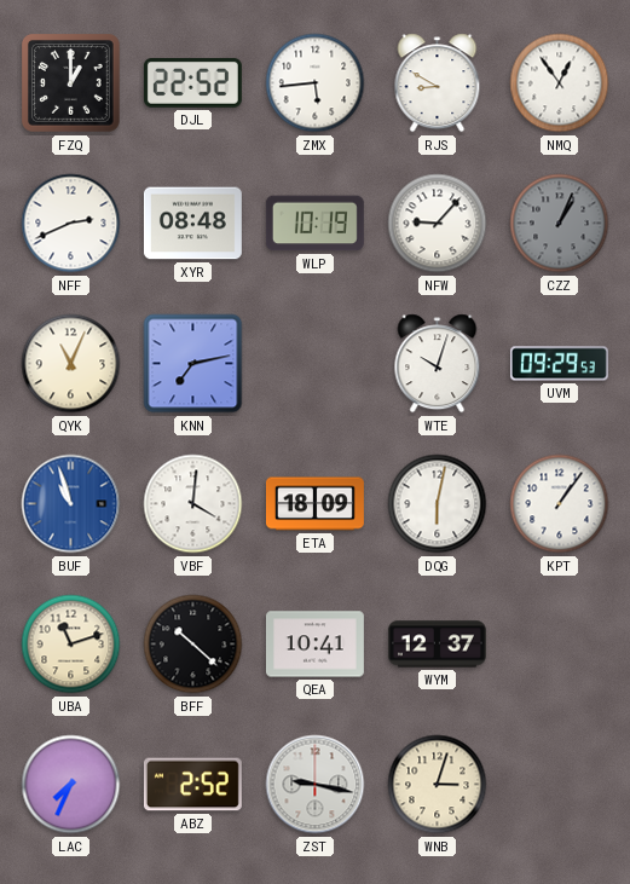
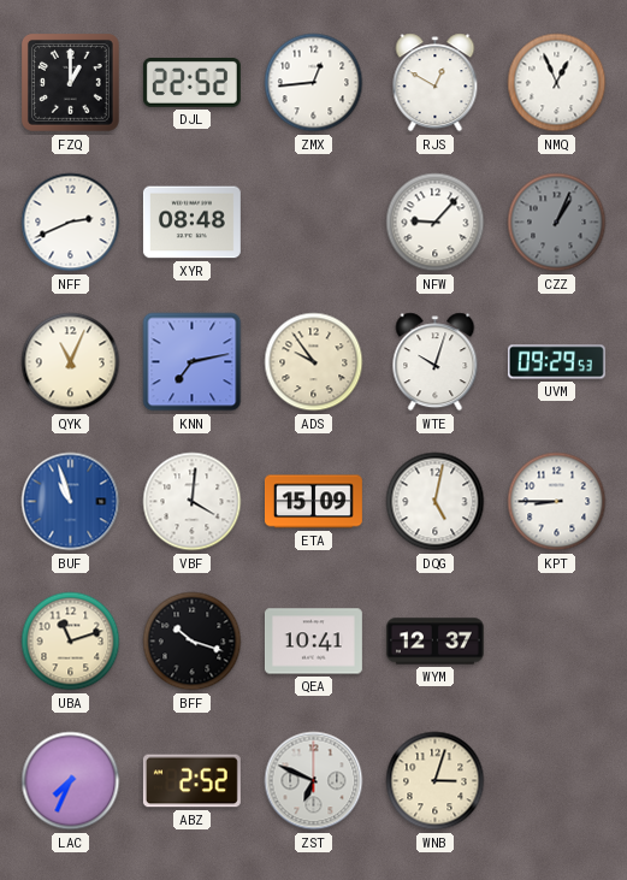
ZMX: 5:44 -> 12:44
RJS: 8:50 -> 12:50
NMQ: 12:54 -> 12:56
WLP: 10:19 -> none
ADS: none -> 9:54
ETA: 18:09 -> 15:09
DQG: 6:02 -> 5:02
KPT: 1:06 -> 8:45
BFF: 10:22 -> 10:18
ZST: 9:17 -> 6:49
